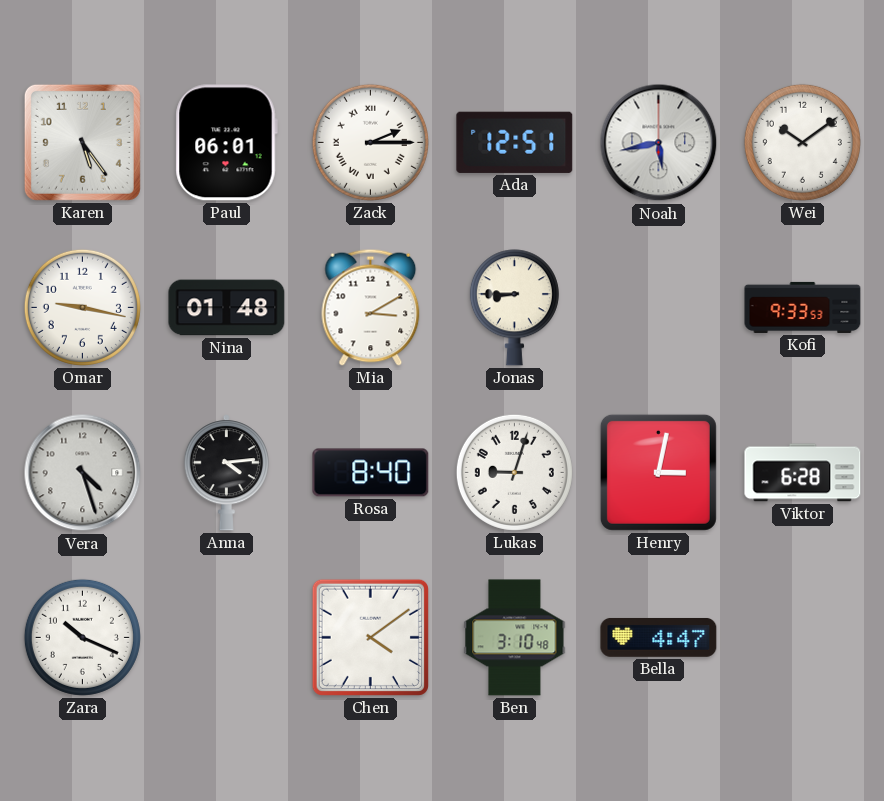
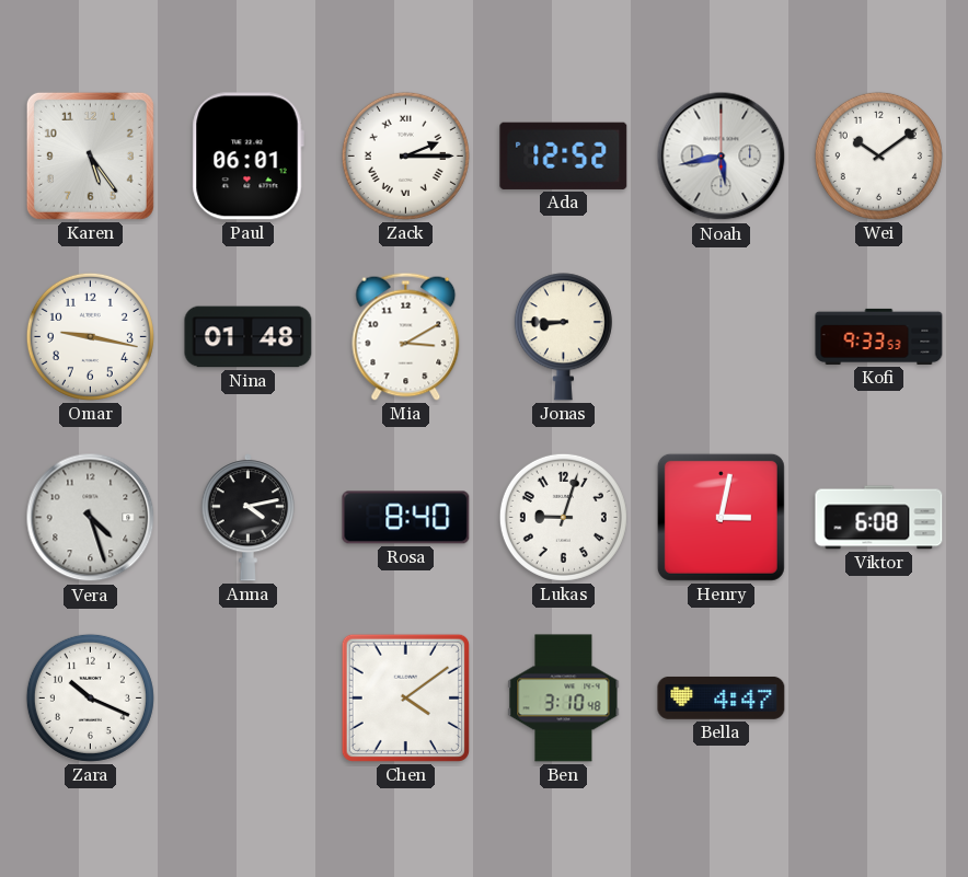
Ada: 12:51 -> 12:52
Anna: 4:14 -> 4:13
Viktor: 6:28 -> 6:08
